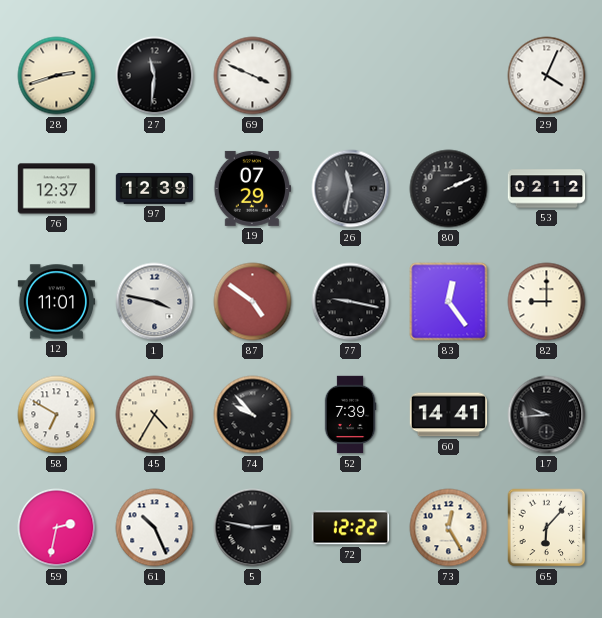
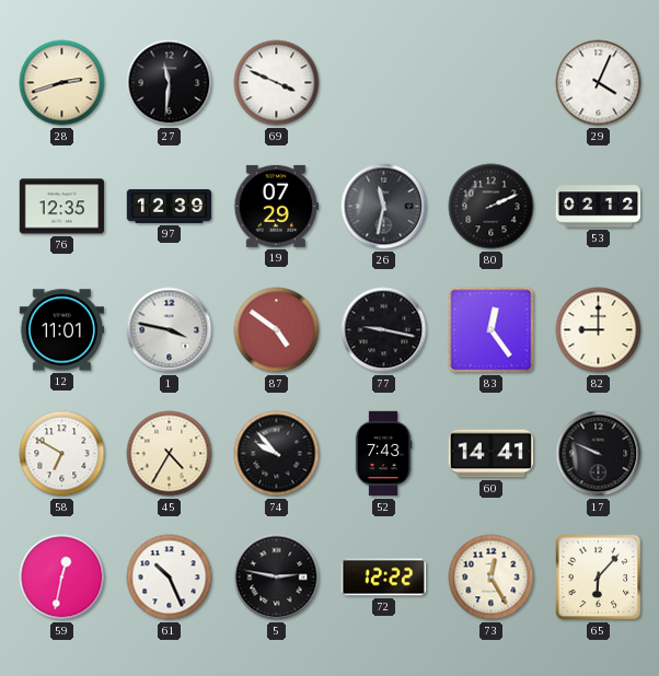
76: 12:37 -> 12:35
52: 7:39 -> 7:43
17: 9:44 -> 9:49
59: 2:32 -> 12:32
